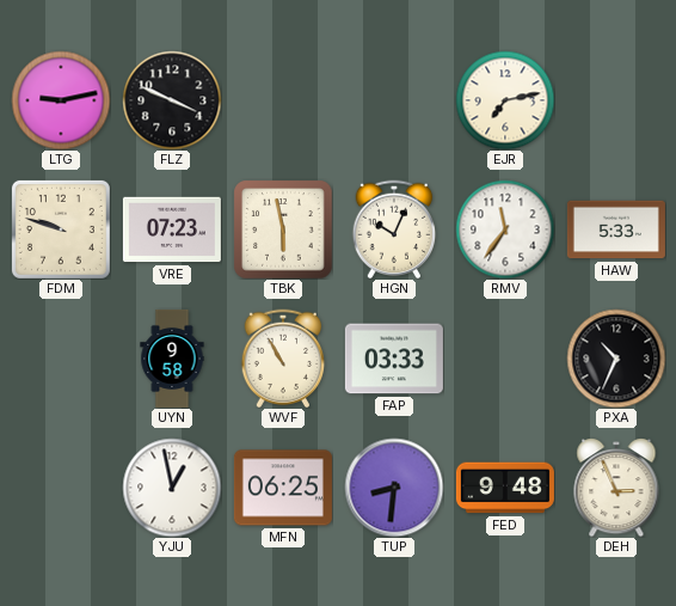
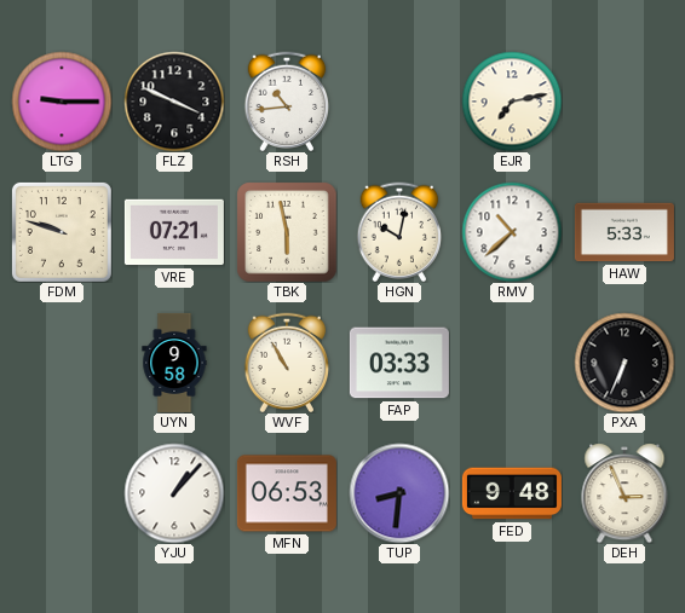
LTG: 9:13 -> 9:15
RSH: none -> 10:44
VRE: 07:23 -> 07:21
HGN: 10:04 -> 10:02
RMV: 11:36 -> 10:38
PXA: 10:34 -> 6:34
YJU: 12:58 -> 1:07
MFN: 06:25 -> 06:53
